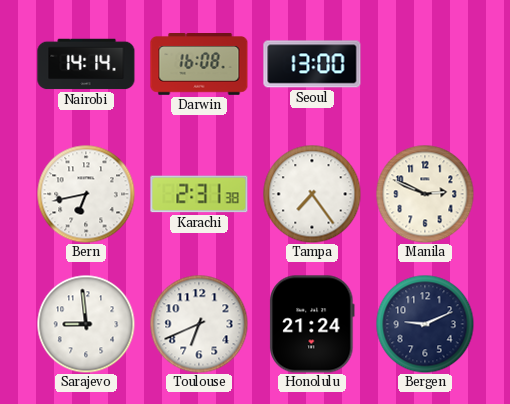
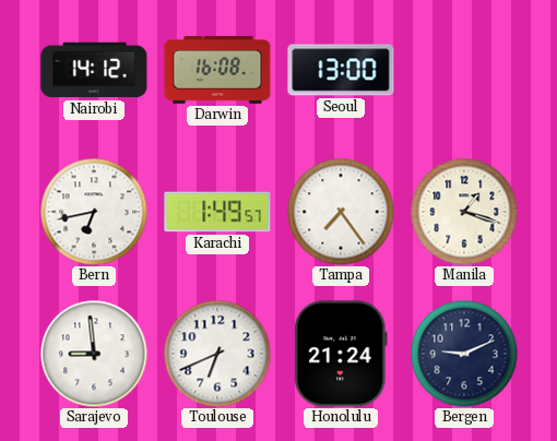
Nairobi: 14:14 -> 14:12
Karachi: 2:31 -> 1:49
Manila: 2:49 -> 1:18
